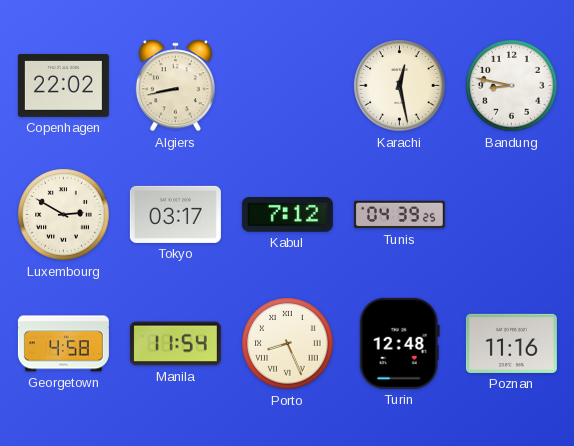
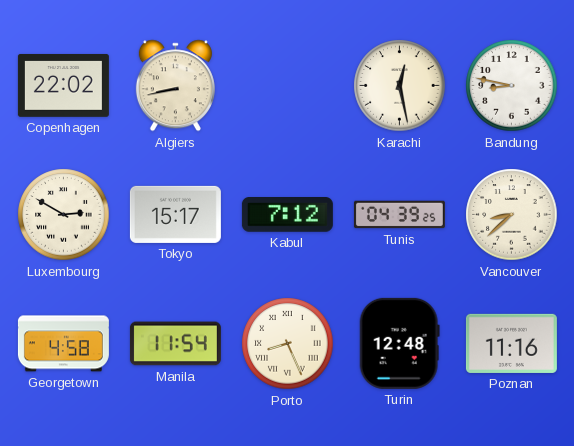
Tokyo: 03:17 -> 15:17
Vancouver: none -> 8:38
